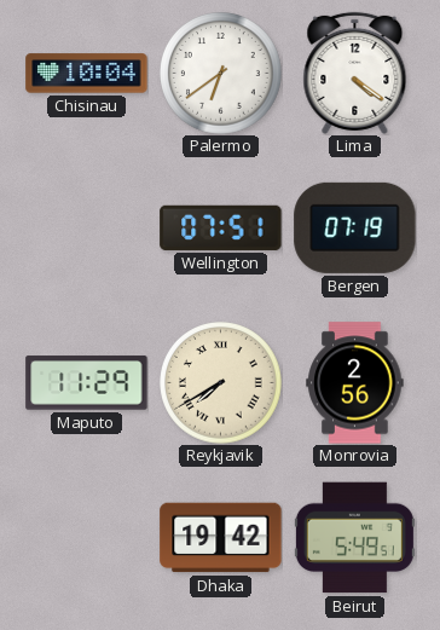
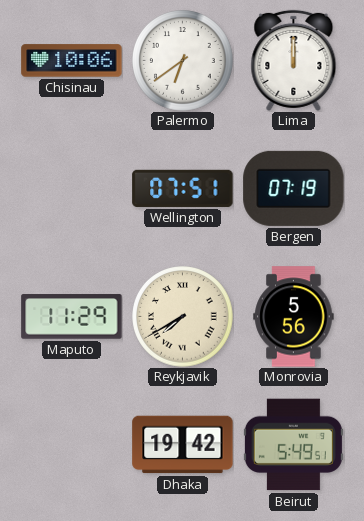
Chisinau: 10:04 -> 10:06
Lima: 4:21 -> 12:00
Monrovia: 2:56 -> 5:56
